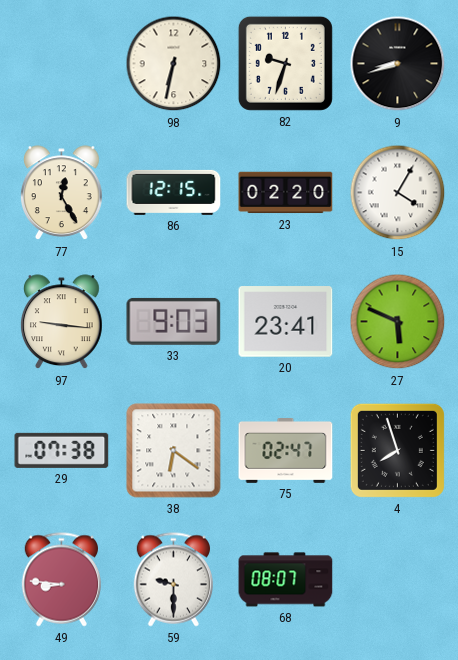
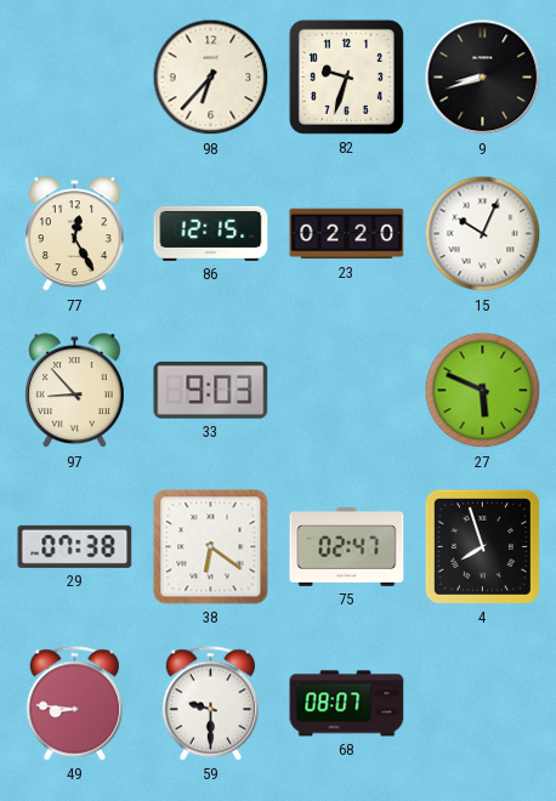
98: 6:32 -> 6:37
15: 4:05 -> 10:04
97: 9:16 -> 8:53
20: 23:41 -> none
